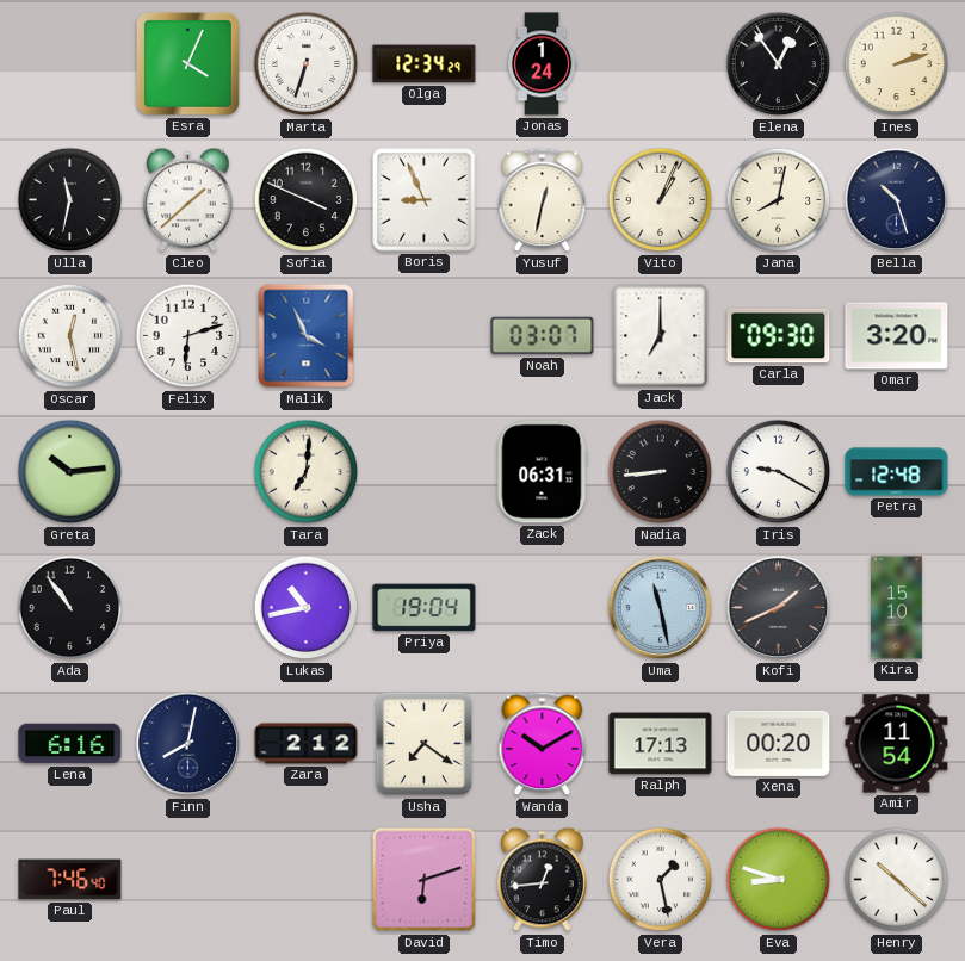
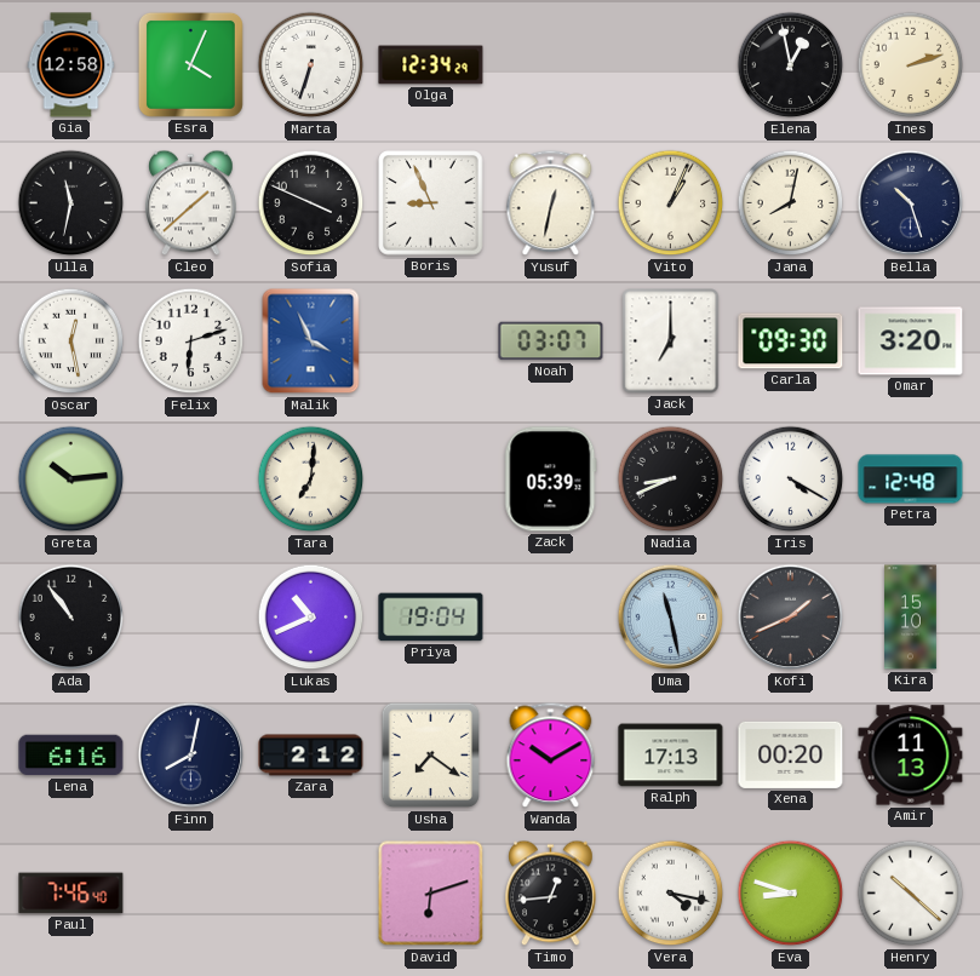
Gia: none -> 12:58
Jonas: 1:24 -> none
Elena: 12:54 -> 12:58
Zack: 06:31 -> 05:39
Nadia: 8:44 -> 8:41
Iris: 9:20 -> 4:20
Lukas: 10:43 -> 10:41
Amir: 11:54 -> 11:13
Vera: 1:28 -> 4:17
